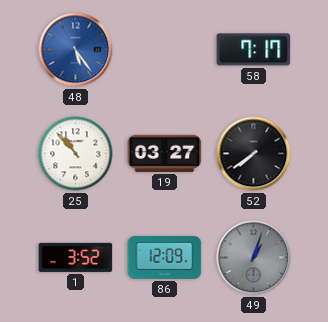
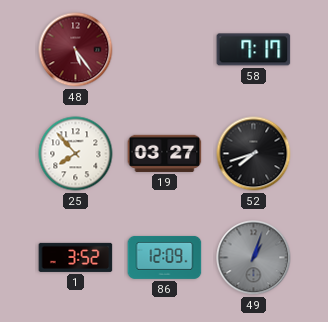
48 dial: blue -> burgundy
25: 10:53 -> 7:53
52: 7:39 -> 7:42
